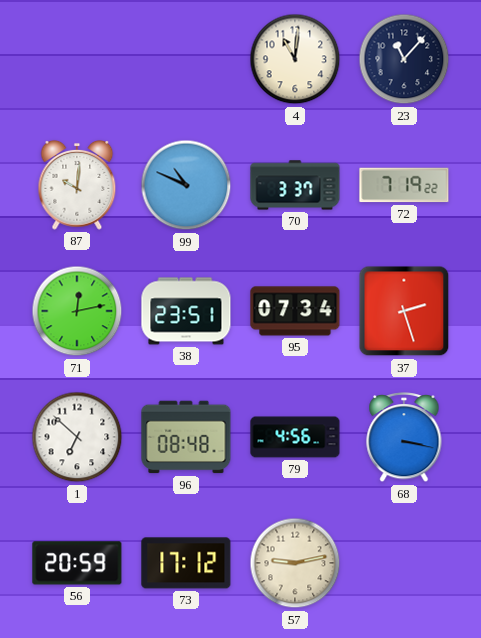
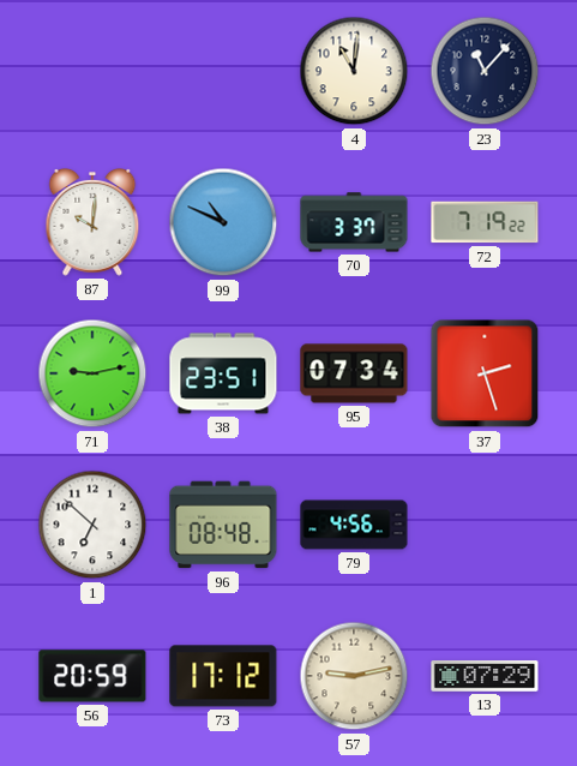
71: 12:13 -> 9:13
68: 3:17 -> none
13: none -> 07:29
